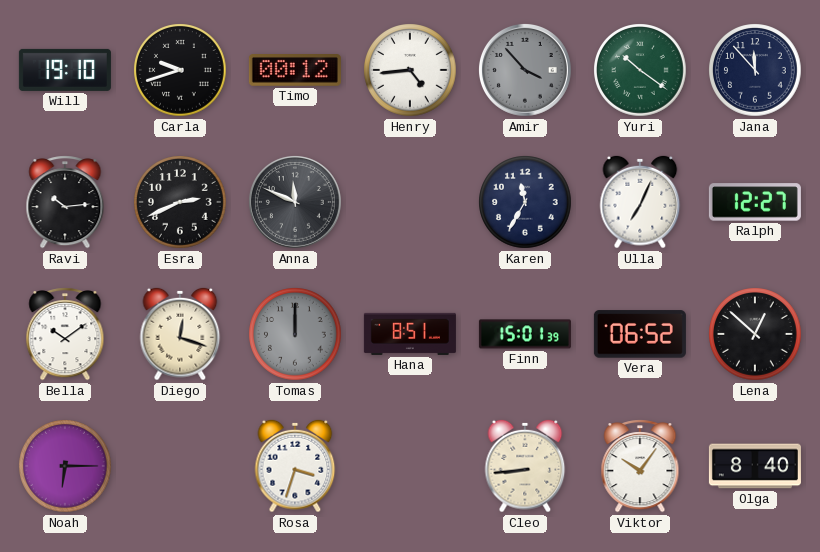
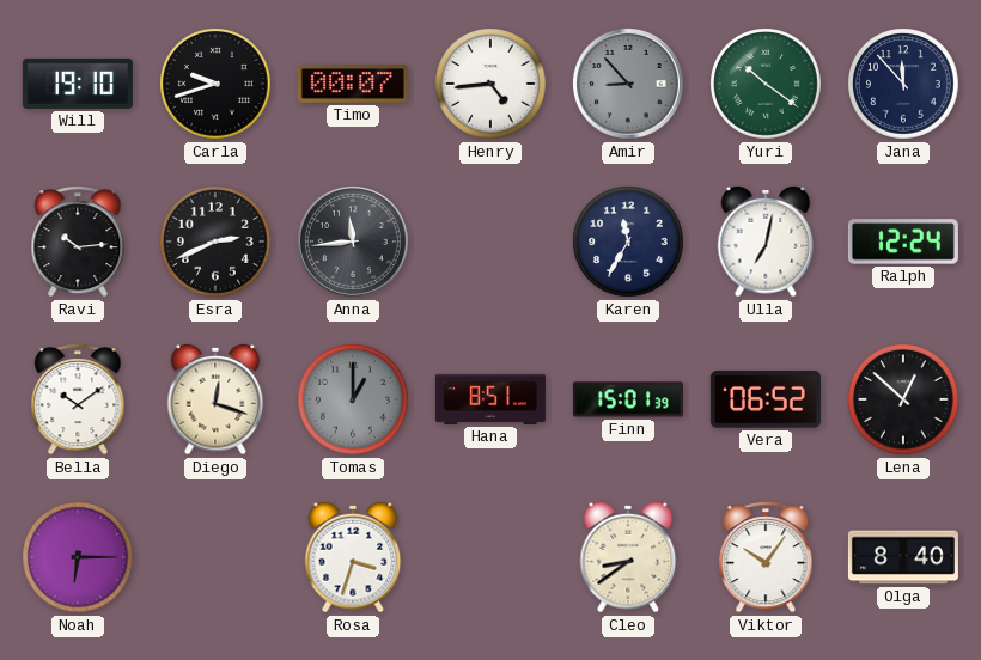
Timo: 00:12 -> 00:07
Amir: 3:53 -> 8:53
Anna: 11:49 -> 11:44
Ulla: 7:04 -> 7:02
Ralph: 12:27 -> 12:24
Tomas: 12:00 -> 1:00
Cleo: 8:44 -> 8:39
